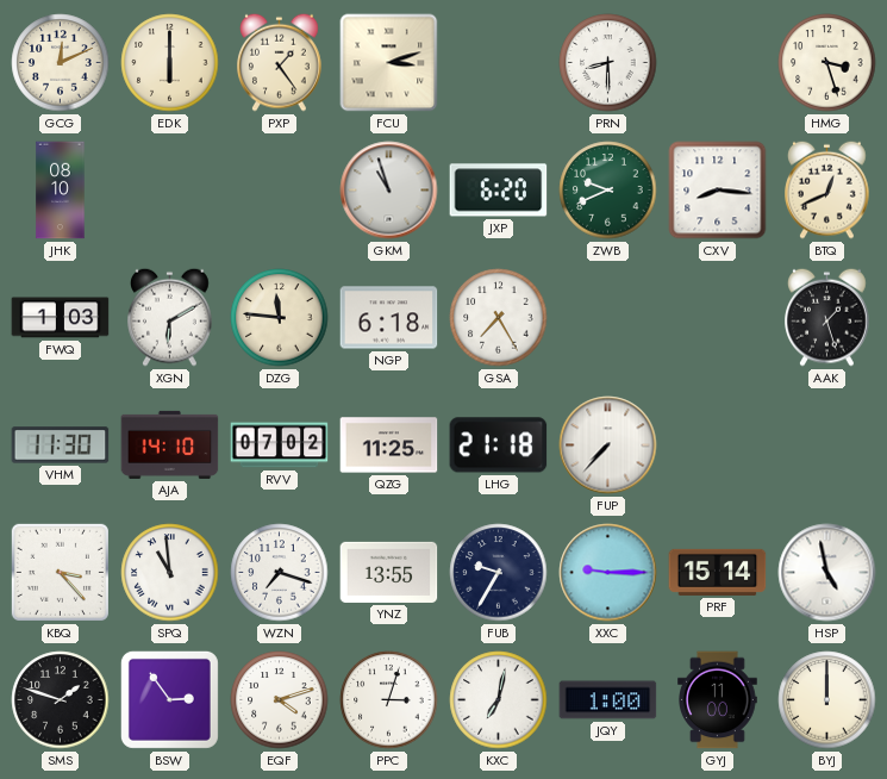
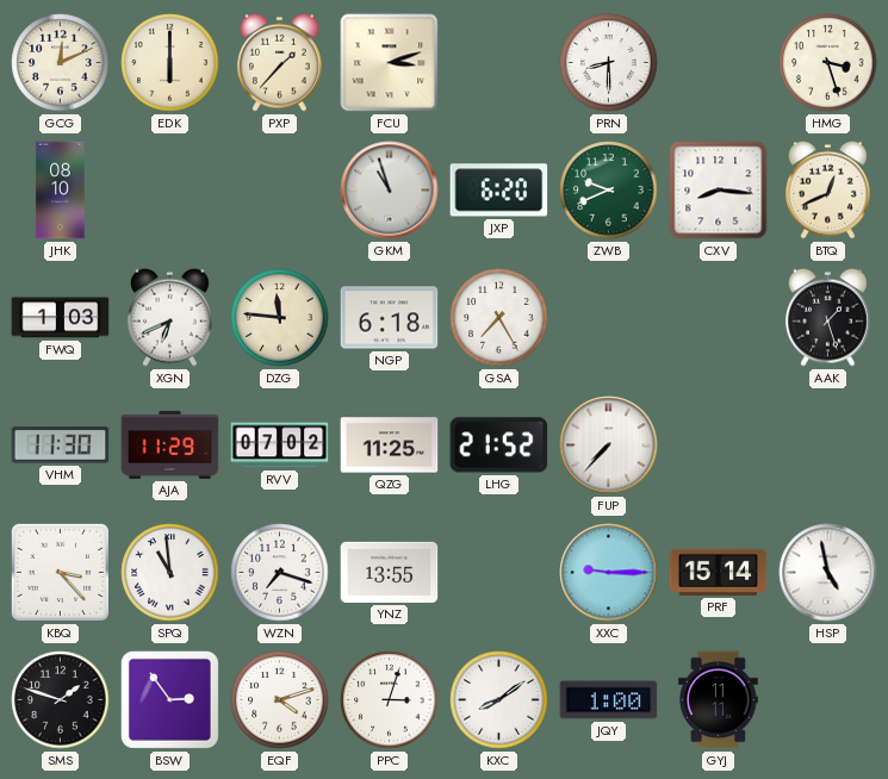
PXP: 1:24 -> 1:37
XGN: 6:10 -> 6:41
AJA: 14:10 -> 11:29
LHG: 21:18 -> 21:52
FUB: 9:35 -> none
KXC: 7:02 -> 8:09
GYJ: 11:00 -> 11:11
BYJ: 12:00 -> none
